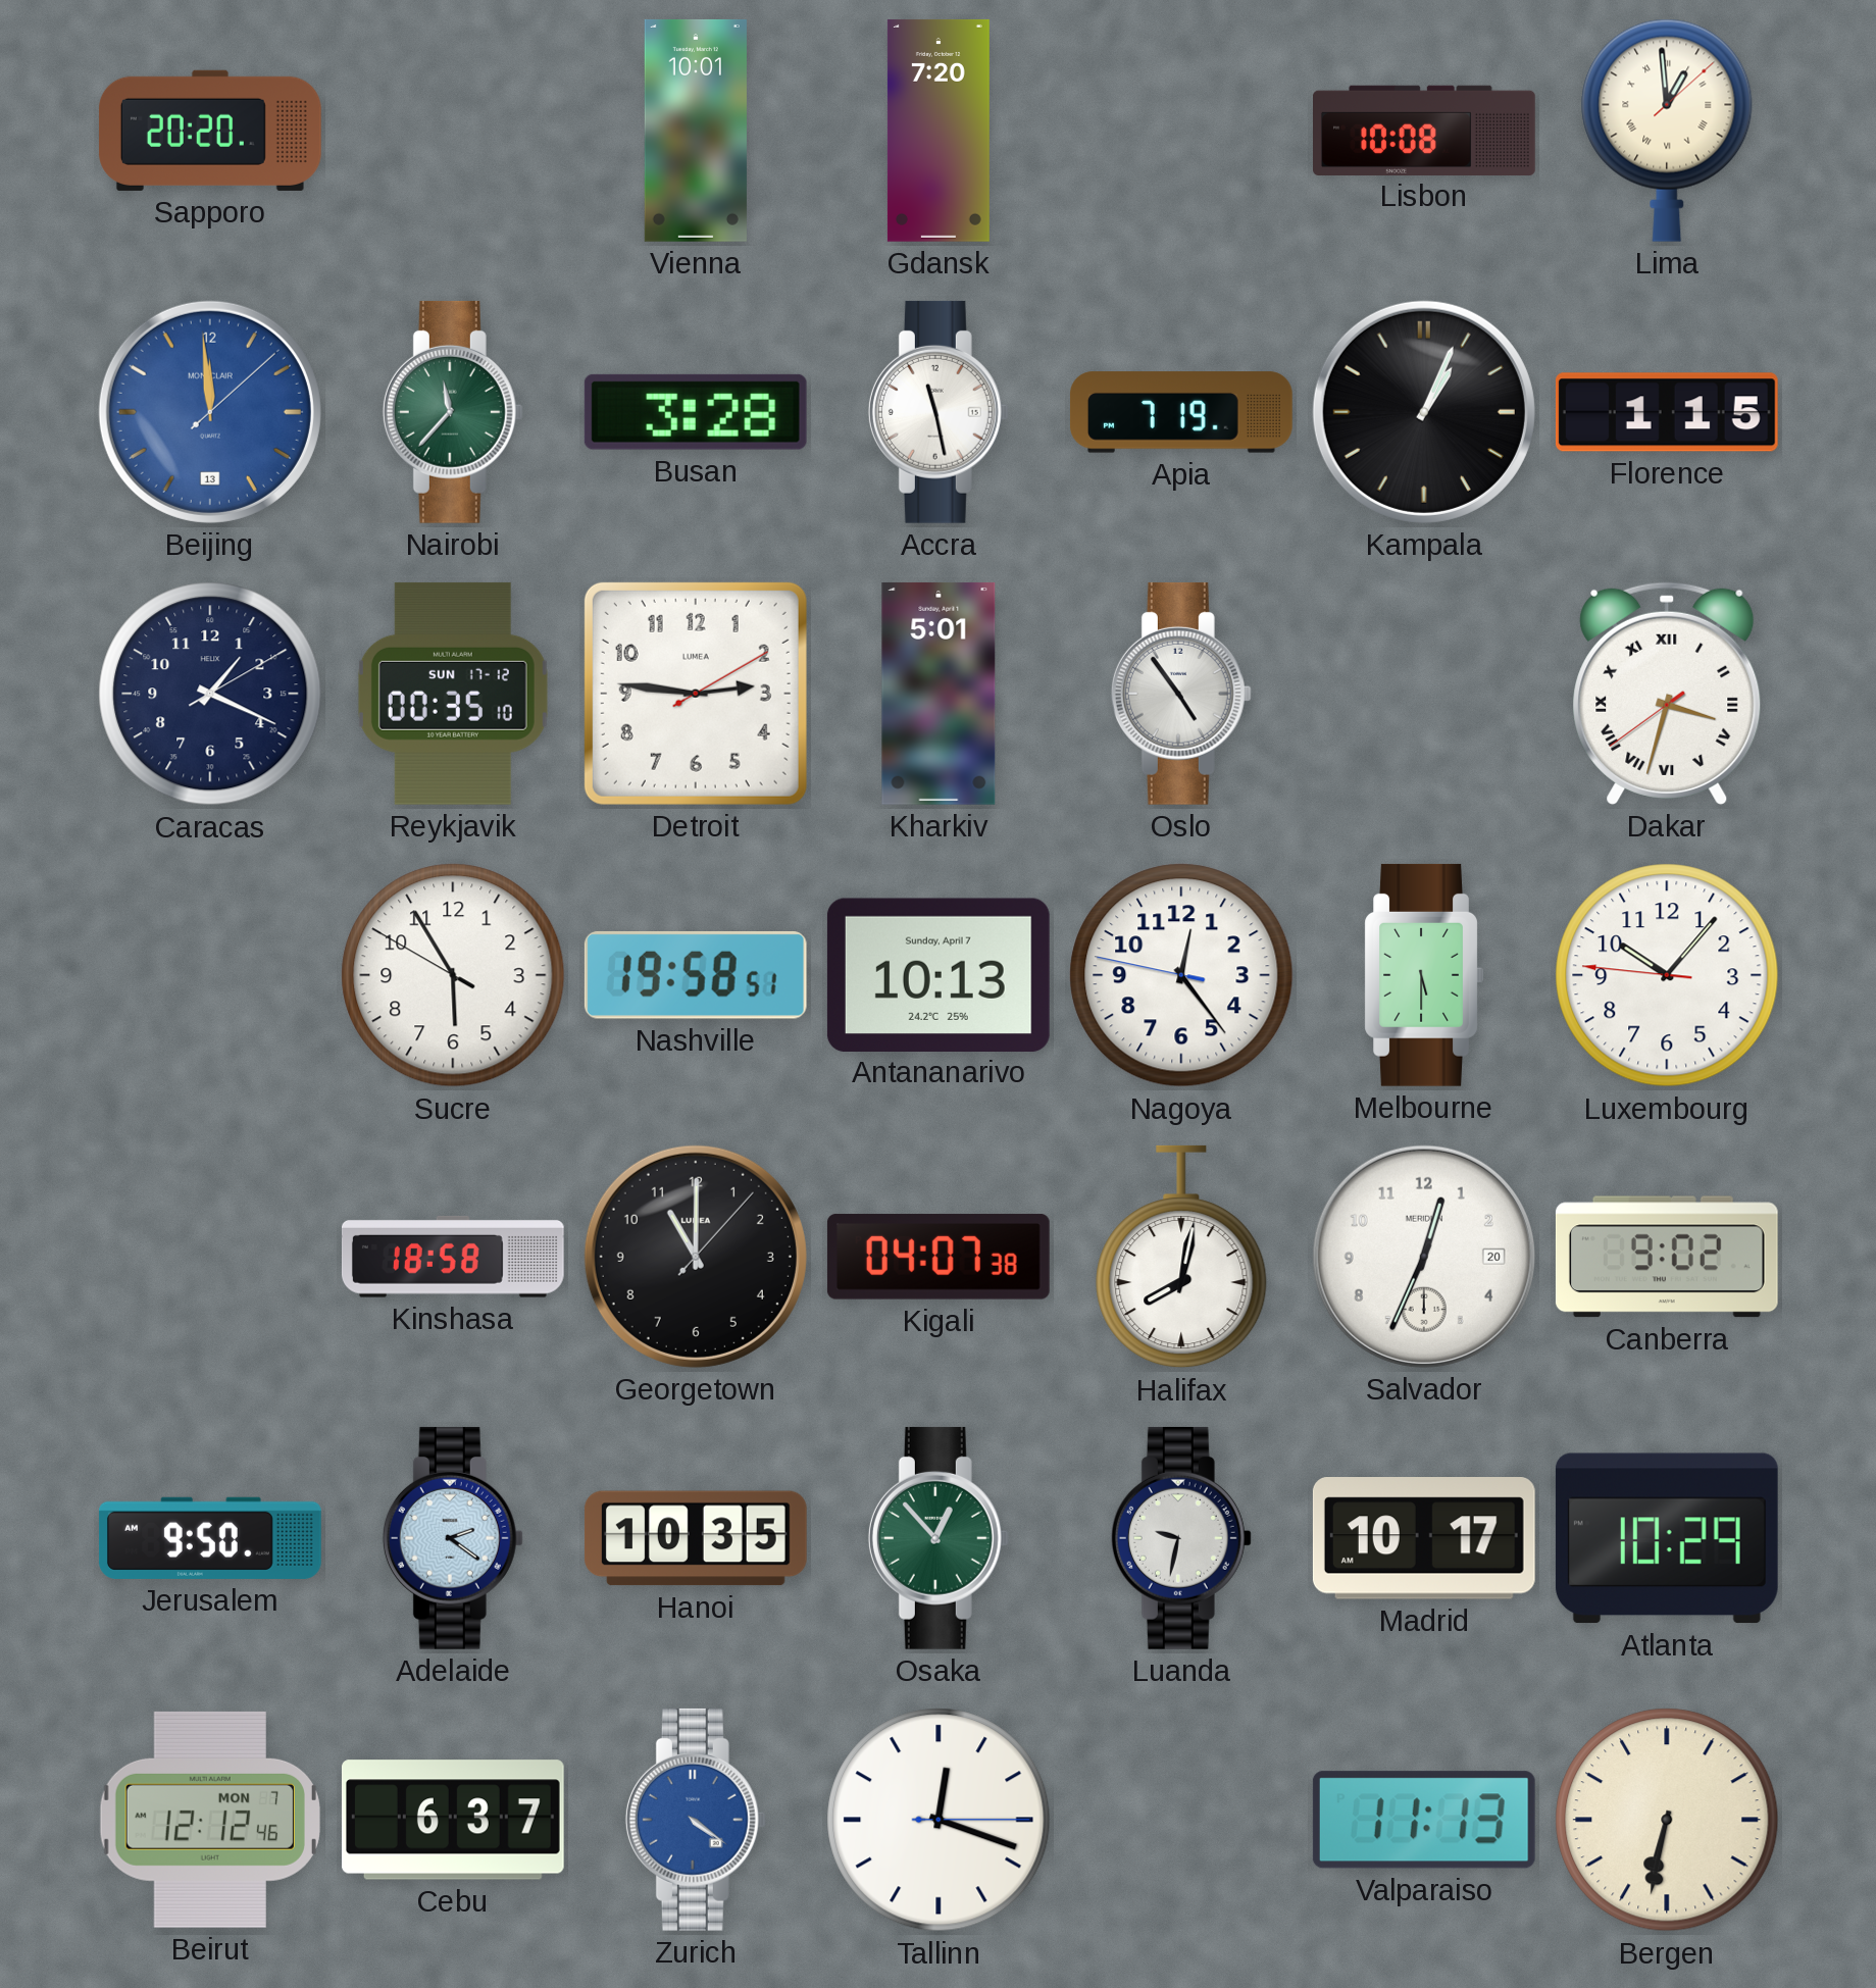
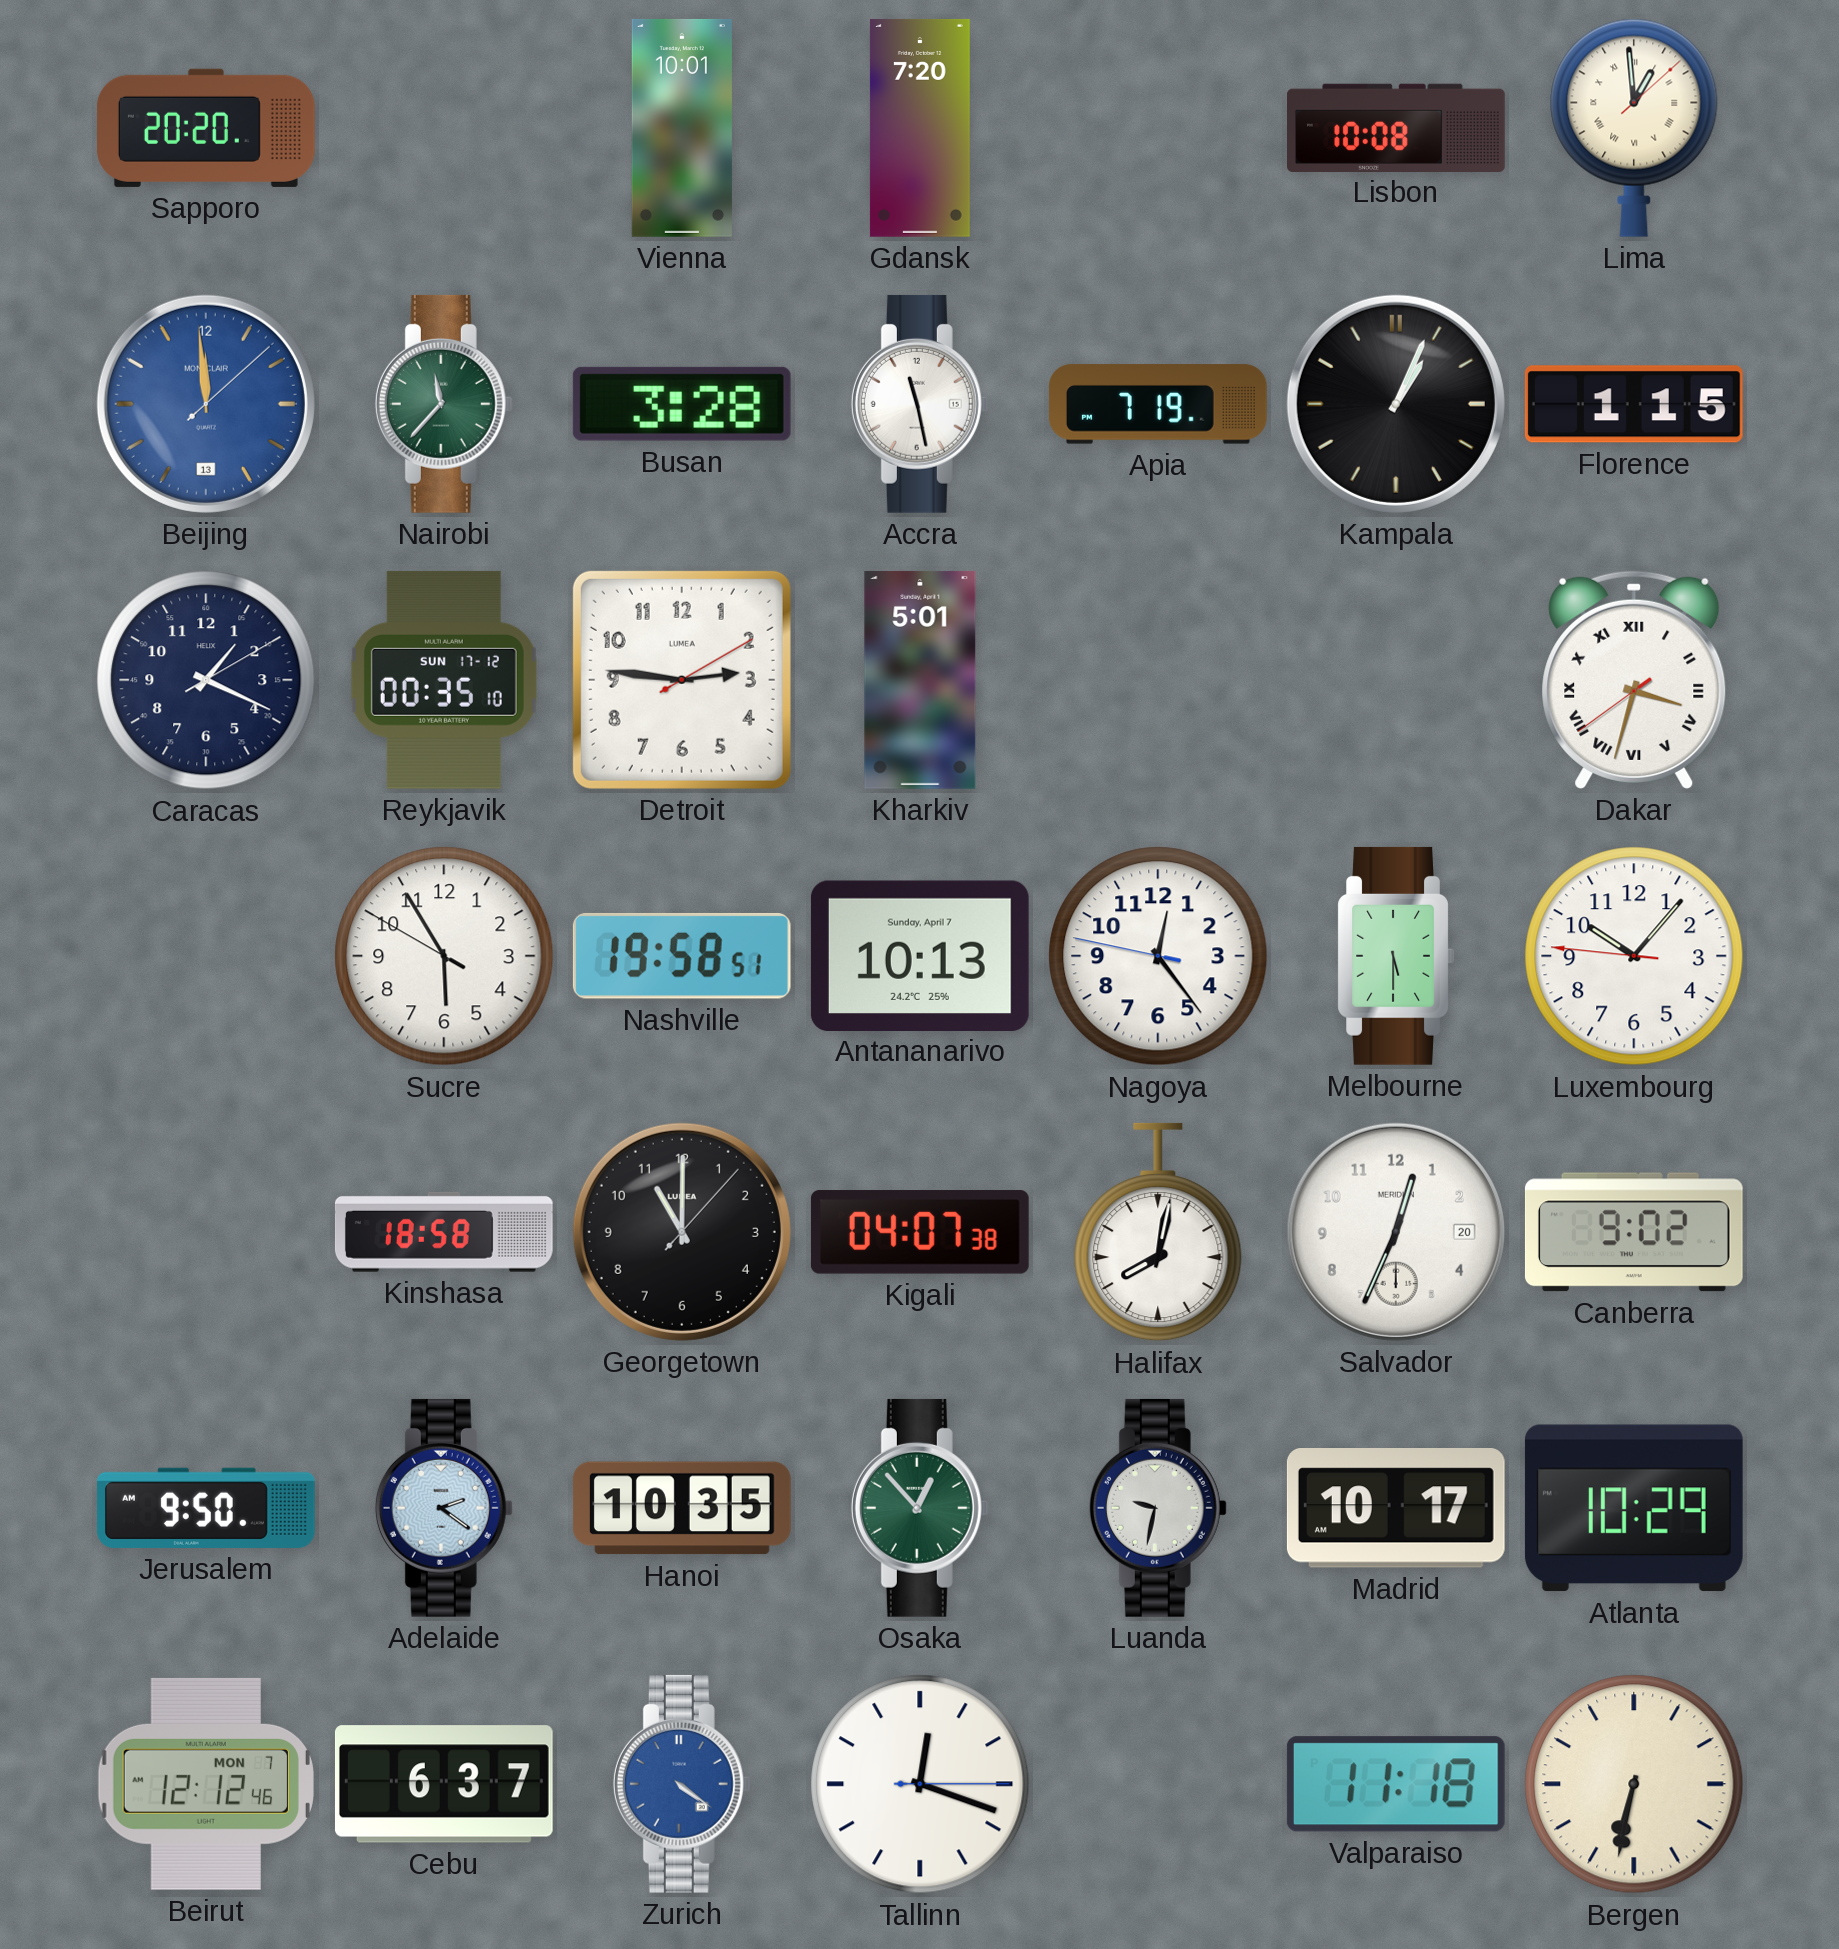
Oslo: 4:54 -> none
Valparaiso: 11:13 -> 11:18
